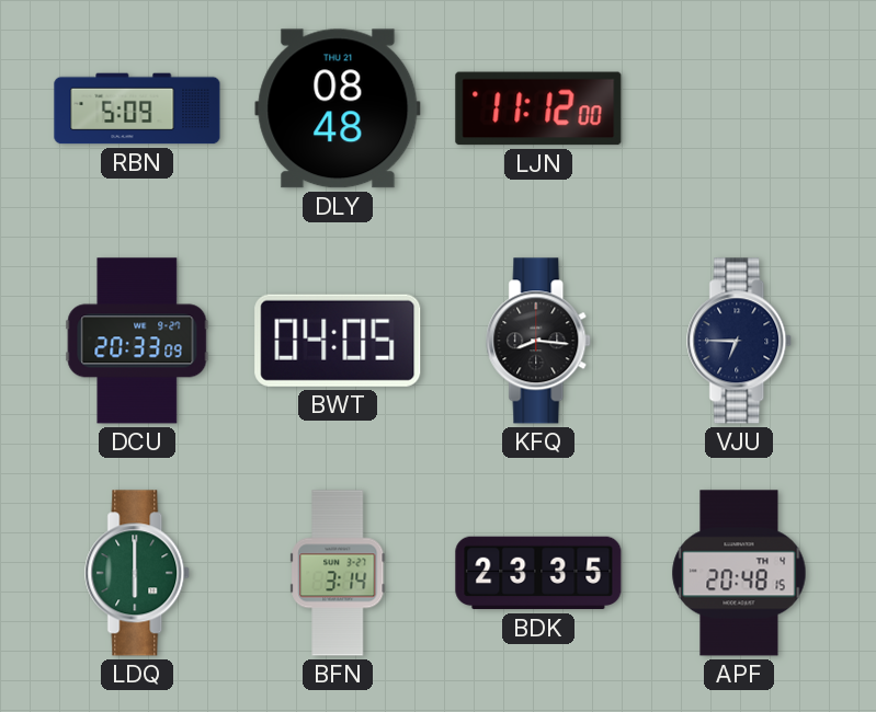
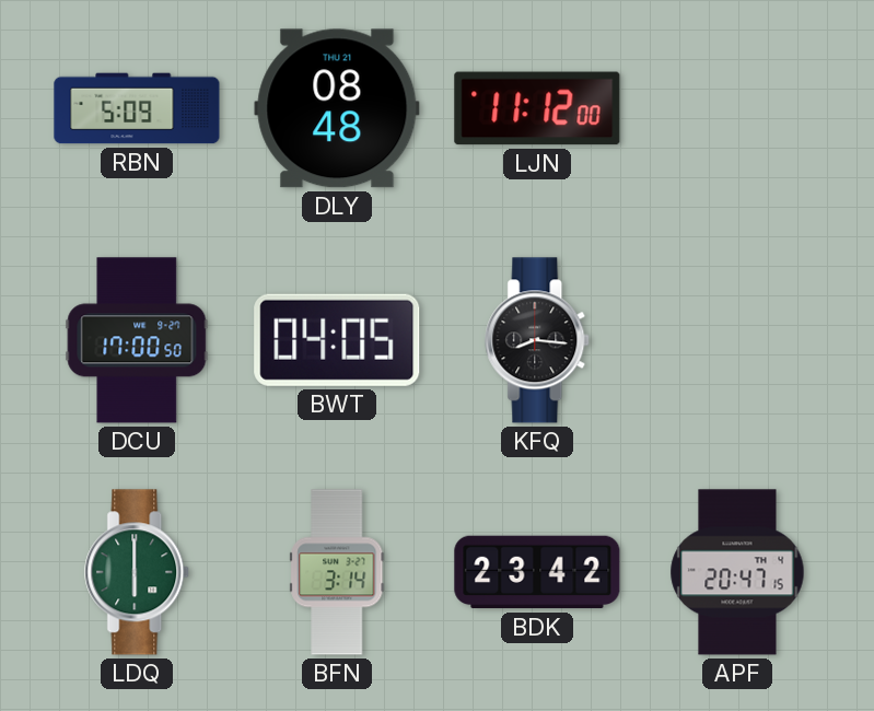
DCU: 20:33 -> 17:00
VJU: 6:45 -> none
BDK: 23:35 -> 23:42
APF: 20:48 -> 20:47
